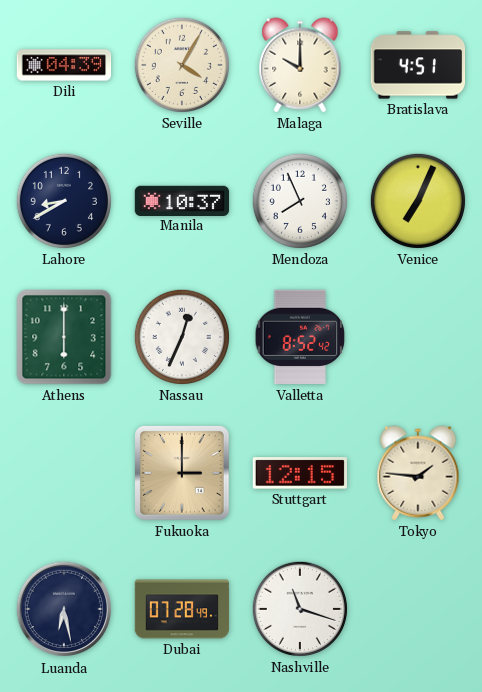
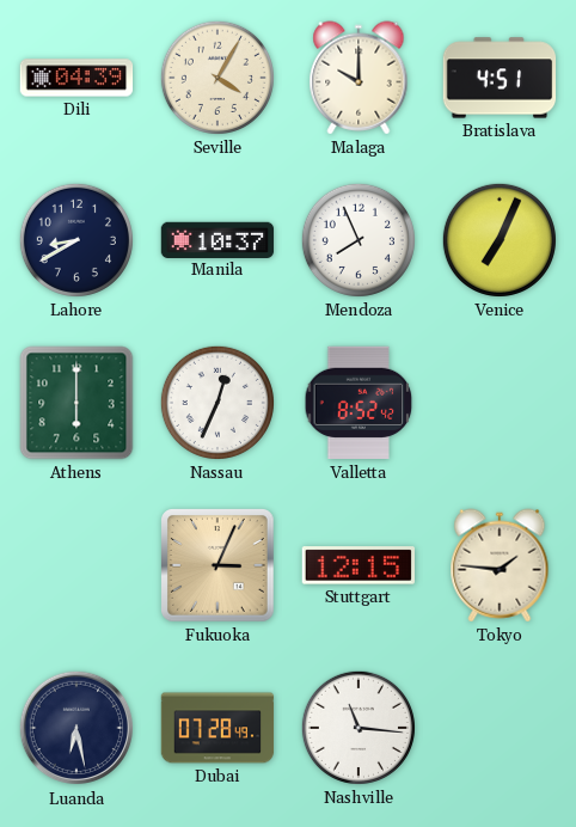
Fukuoka: 3:00 -> 3:04
Nashville: 11:18 -> 11:16
